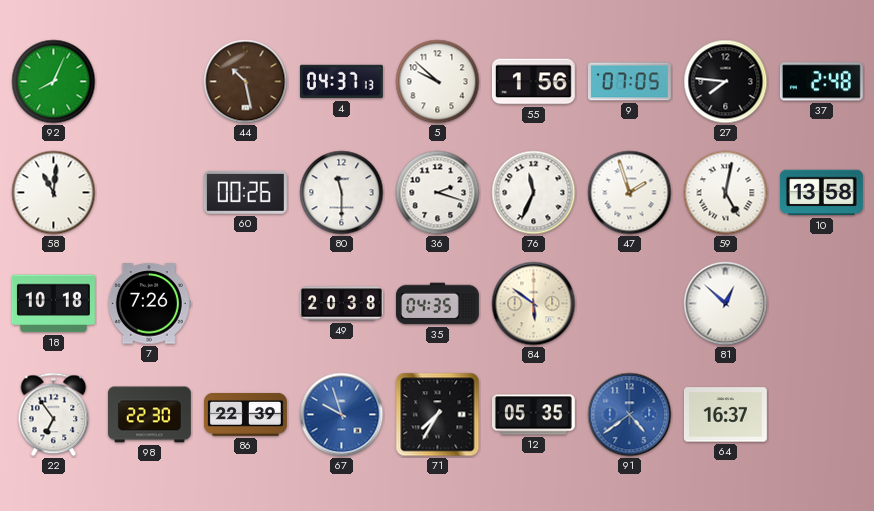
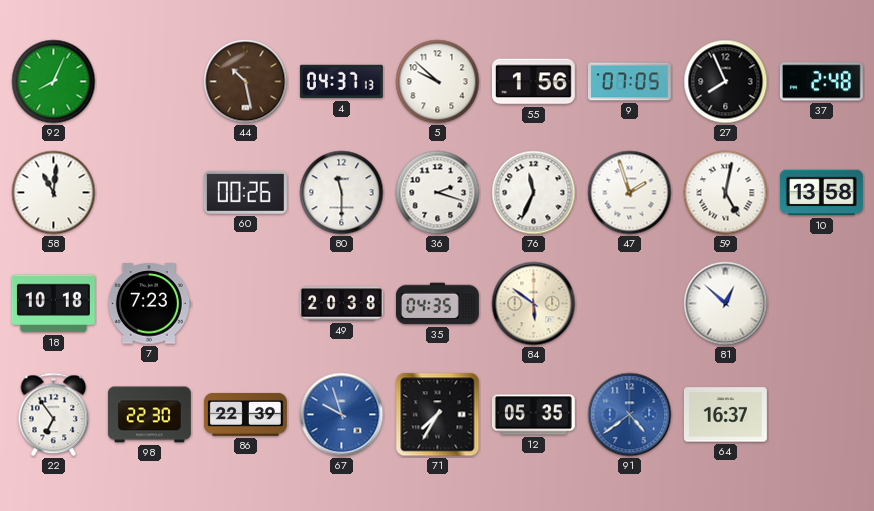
27: 7:46 -> 7:56
7: 7:26 -> 7:23
